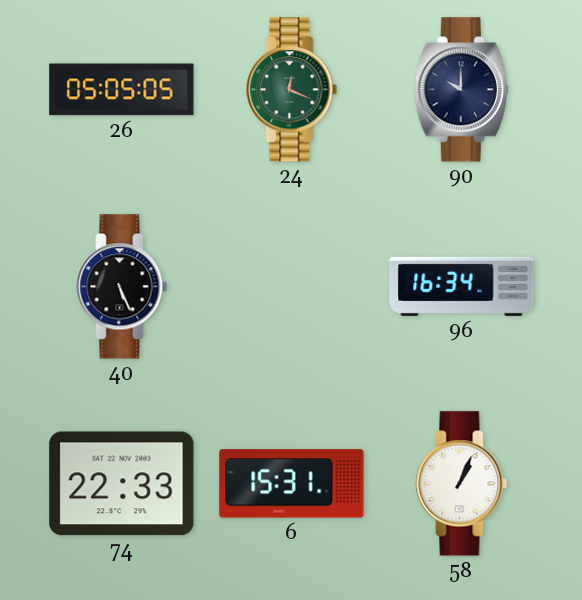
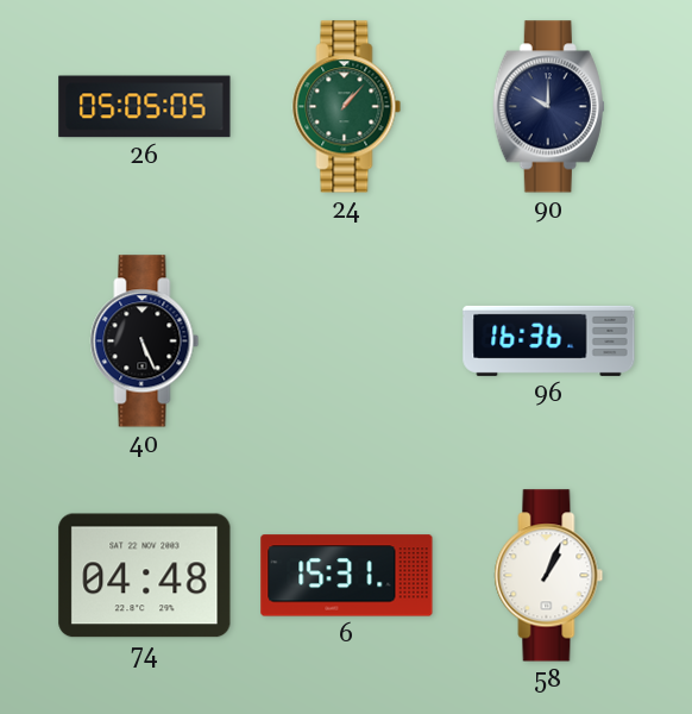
24: 12:19 -> 1:07
96: 16:34 -> 16:36
74: 22:33 -> 04:48
